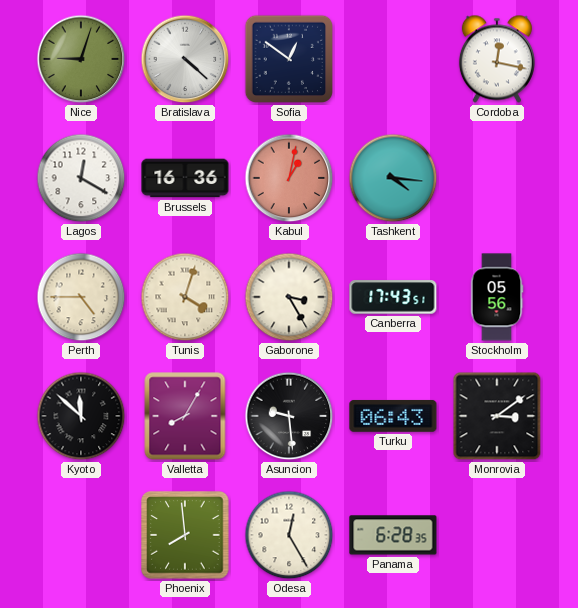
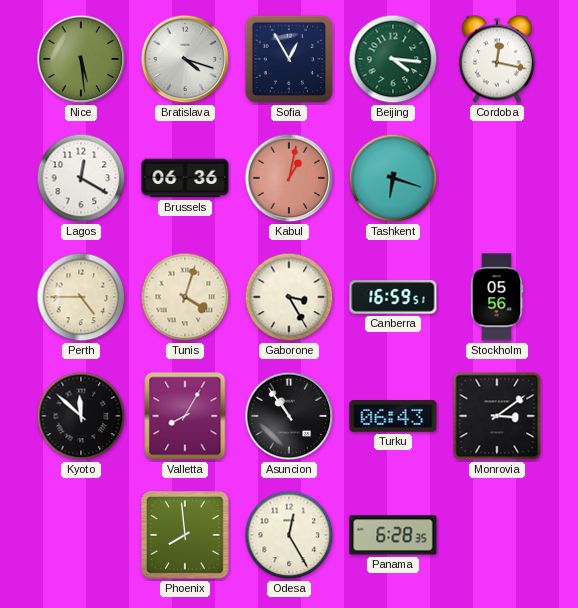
Nice: 9:03 -> 5:29
Bratislava: 4:22 -> 4:18
Sofia: 12:51 -> 12:55
Beijing: none -> 4:16
Brussels: 16:36 -> 06:36
Tashkent: 4:16 -> 6:18
Canberra: 17:43 -> 16:59
Asuncion: 9:29 -> 10:54
